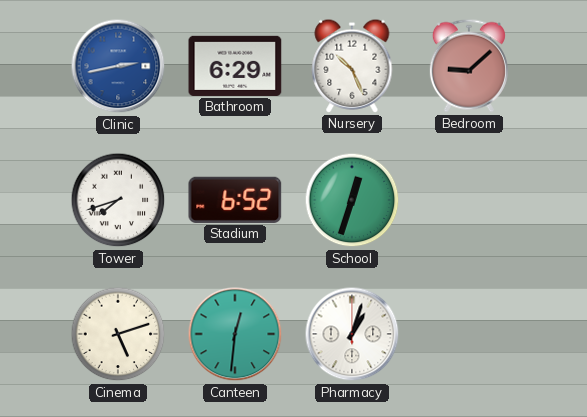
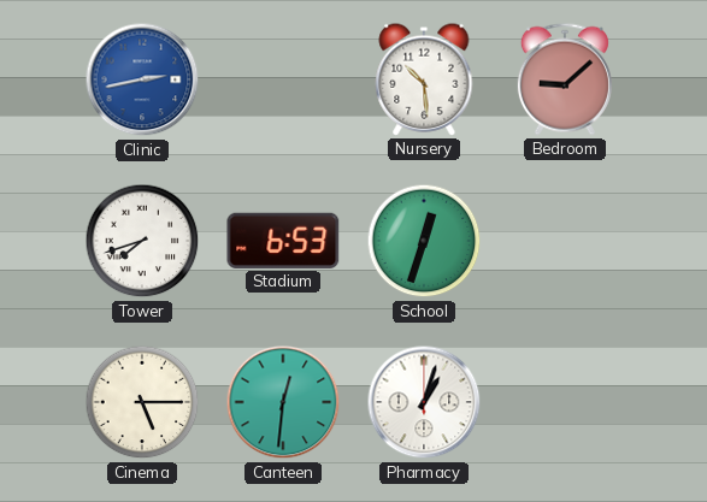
Bathroom: 6:29 -> none
Nursery: 10:26 -> 10:29
Stadium: 6:52 -> 6:53
Cinema: 5:12 -> 5:15
